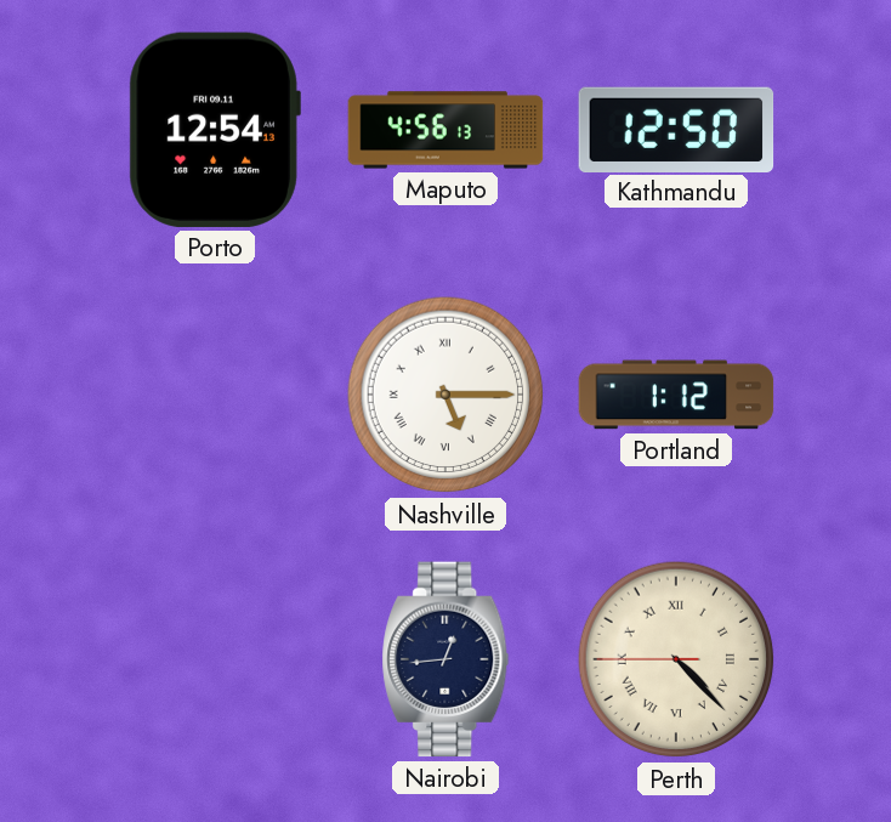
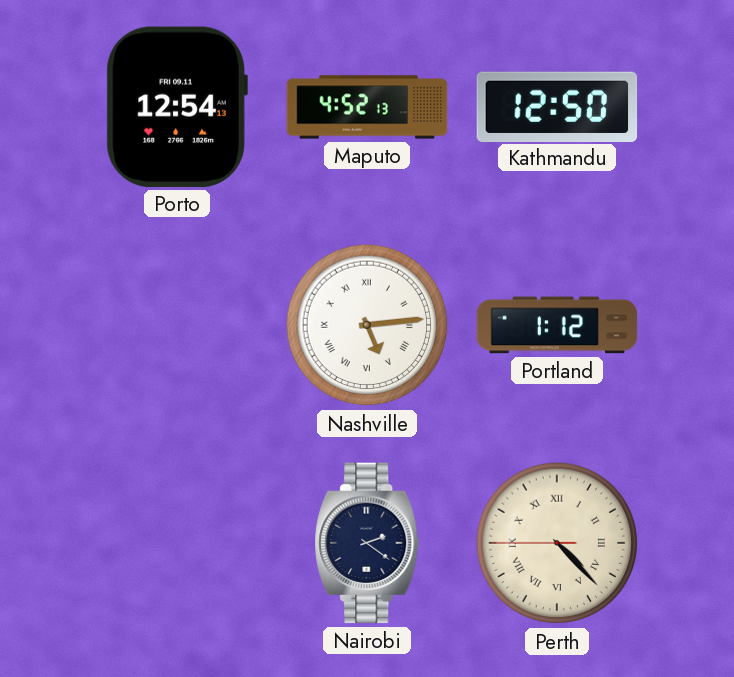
Maputo: 4:56 -> 4:52
Nashville: 5:15 -> 5:14
Nairobi: 12:44 -> 2:21
